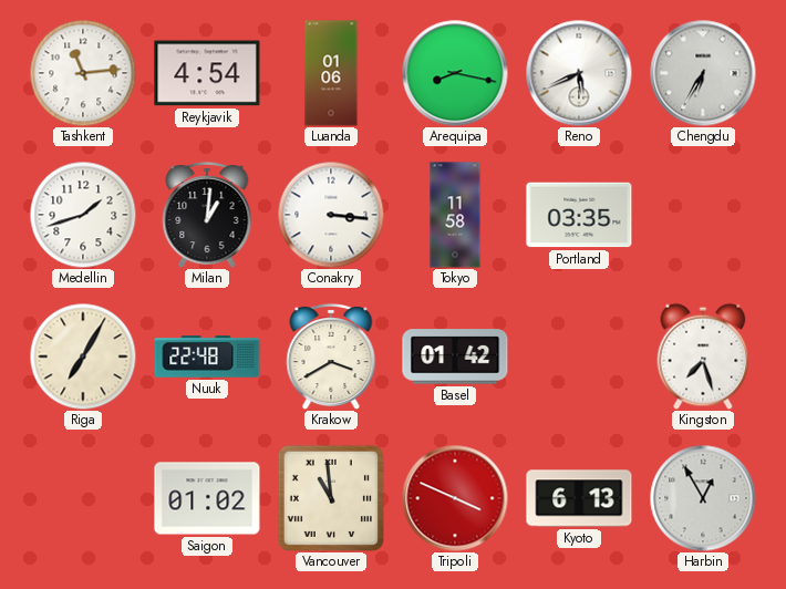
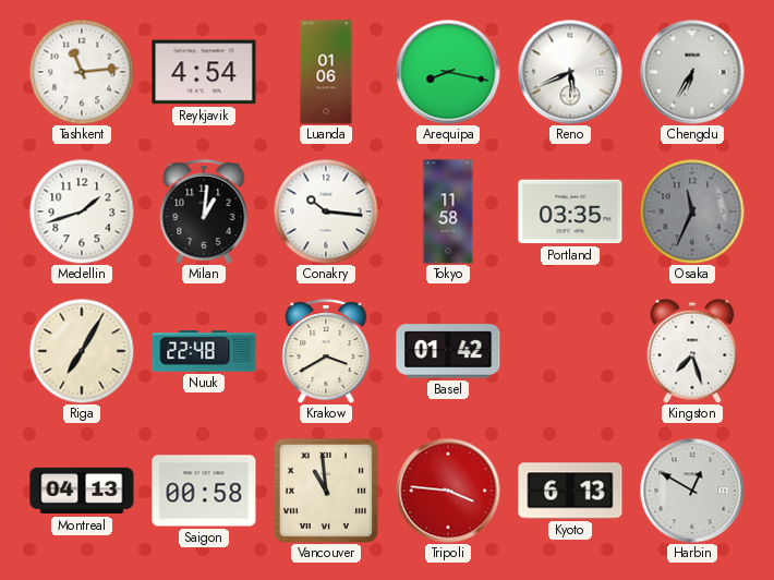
Conakry: 3:16 -> 10:16
Osaka: none -> 11:34
Montreal: none -> 04:13
Saigon: 01:02 -> 00:58
Tripoli: 3:49 -> 3:46
Harbin: 12:55 -> 12:50
